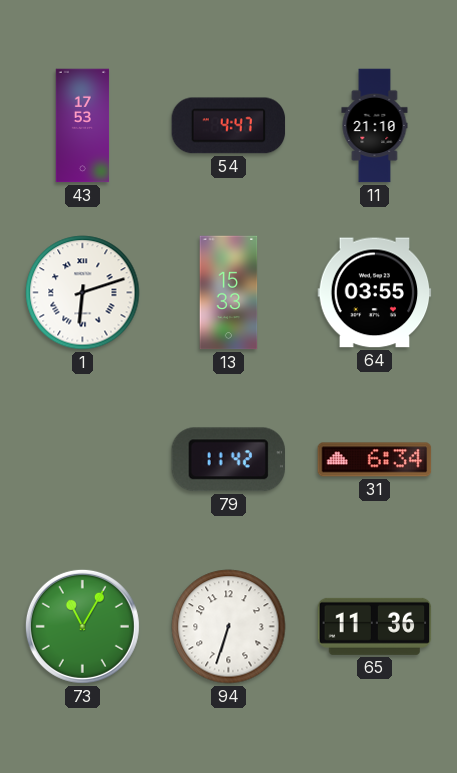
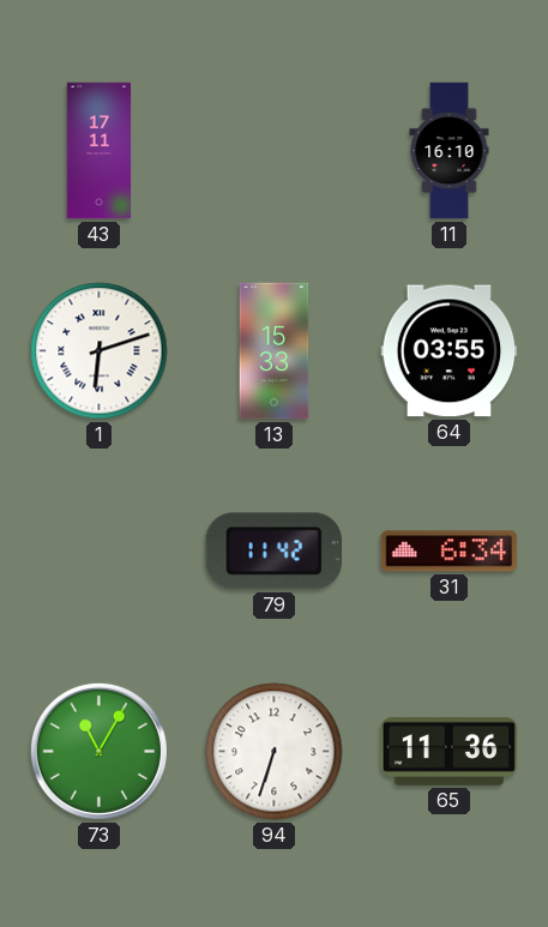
43: 17:53 -> 17:11
54: 4:47 -> none
11: 21:10 -> 16:10
